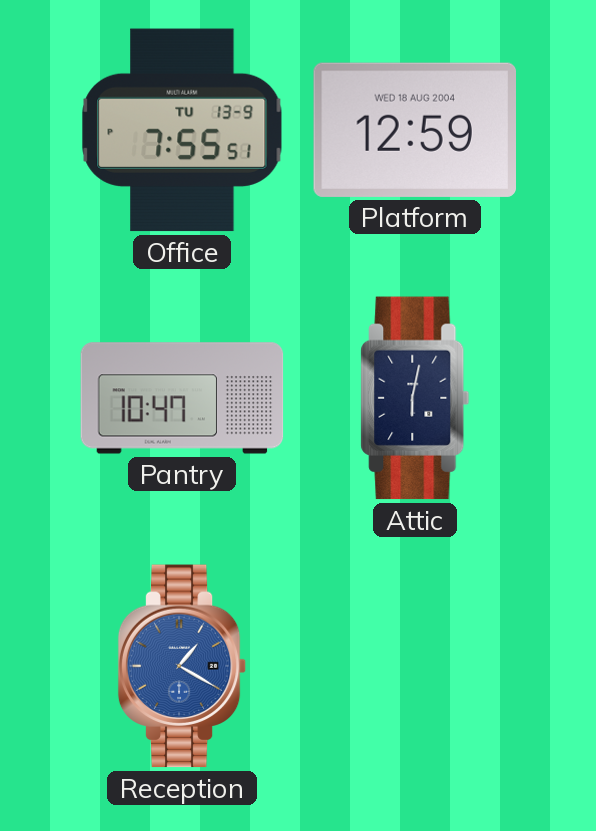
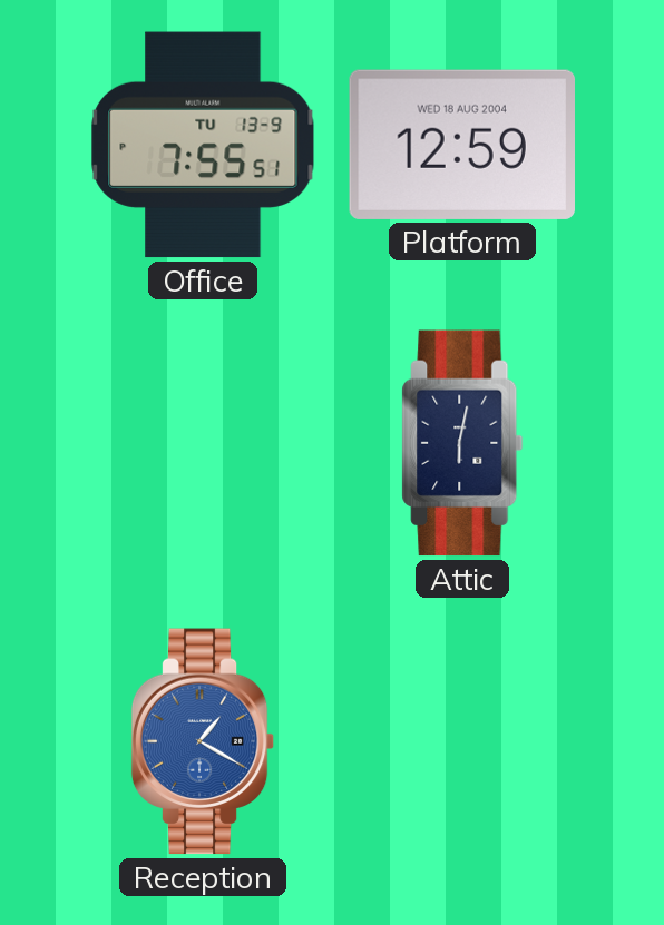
Pantry: 10:47 -> none
